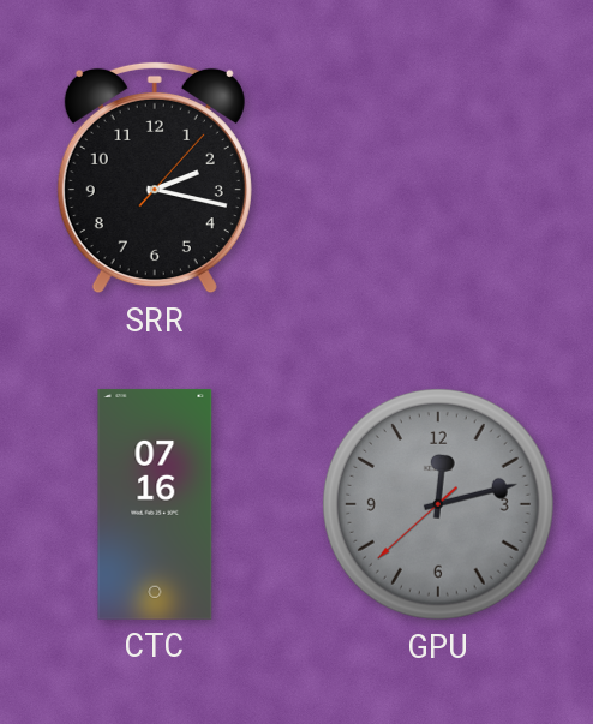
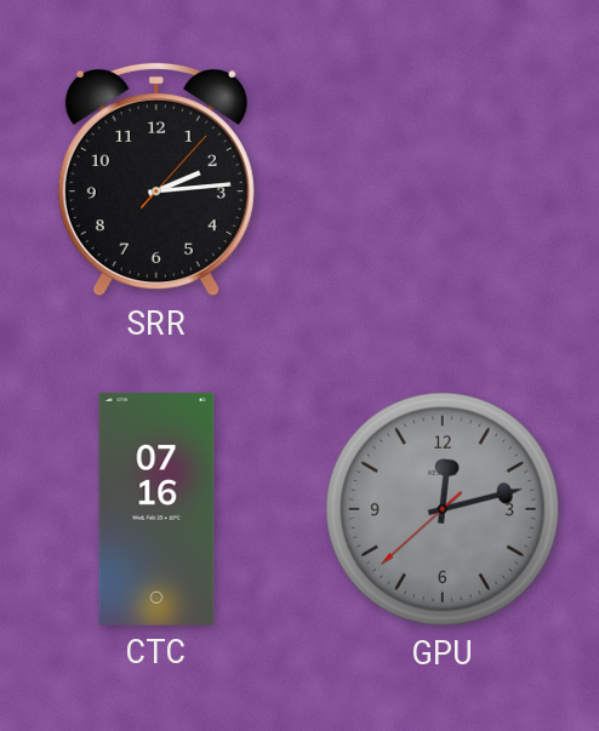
SRR: 2:17 -> 2:14
